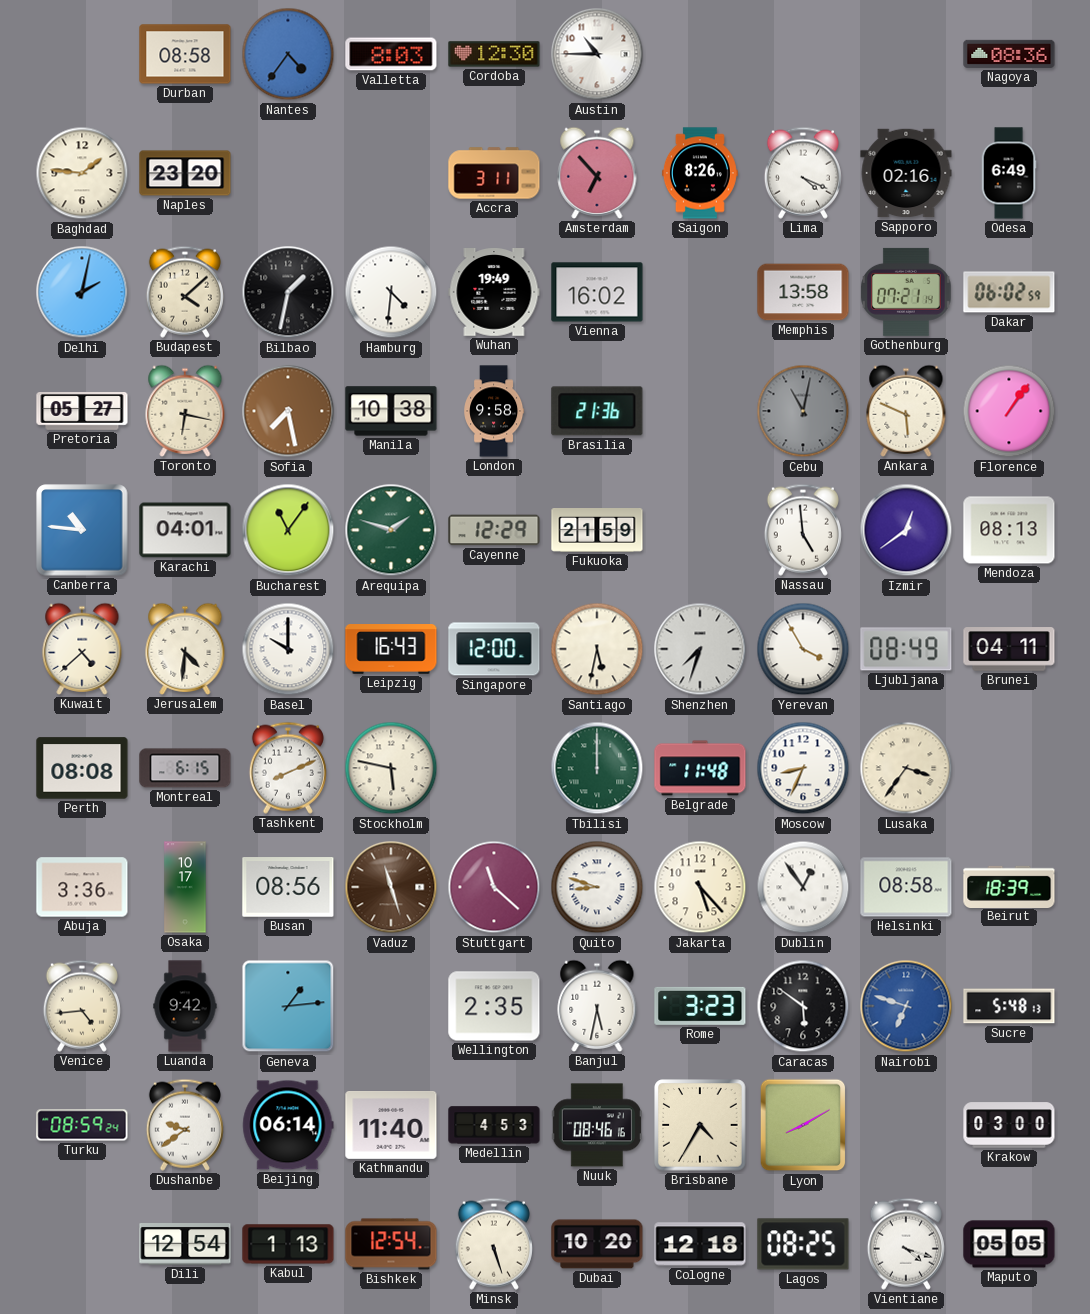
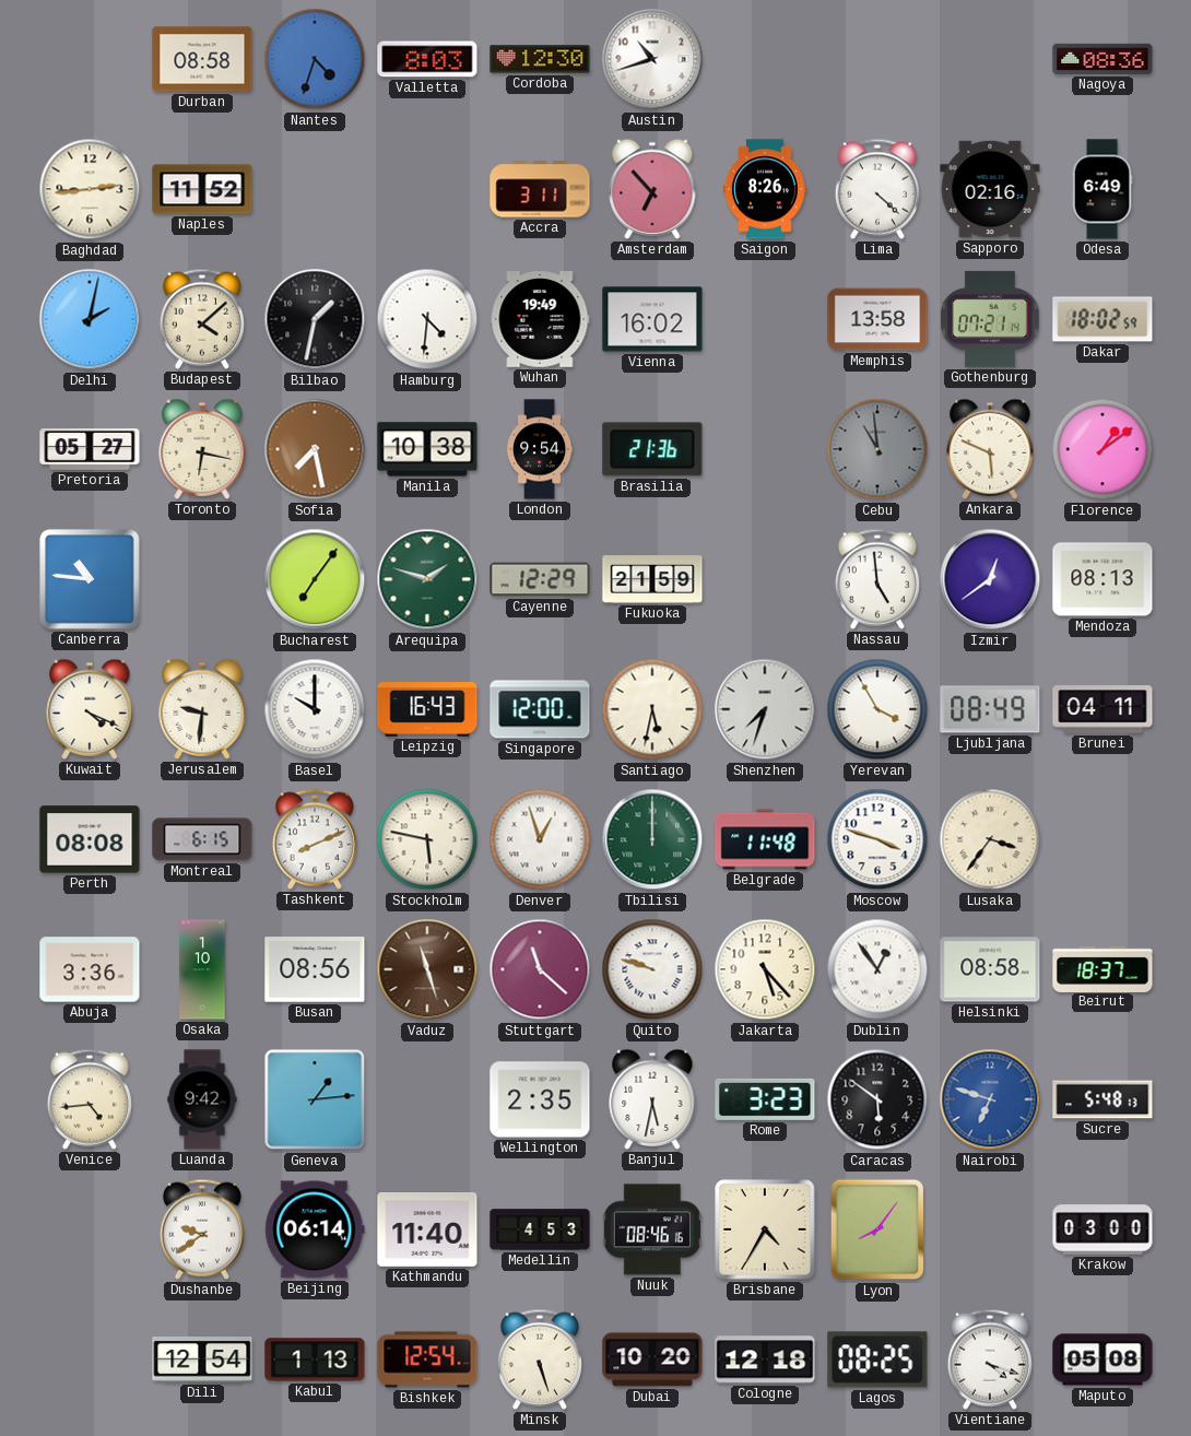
Nantes: 4:36 -> 4:33
Austin: 10:45 -> 10:42
Baghdad: 1:46 -> 2:44
Naples: 23:20 -> 11:52
Lima: 4:19 -> 4:22
Dakar: 06:02 -> 18:02
London: 9:58 -> 9:54
Cebu: 11:02 -> 10:59
Florence: 1:06 -> 1:09
Karachi: 04:01 -> none
Bucharest: 11:06 -> 7:06
Kuwait: 4:38 -> 4:19
Jerusalem: 4:31 -> 9:31
Denver: none -> 12:57
Moscow: 8:34 -> 3:48
Osaka: 10:17 -> 1:10
Quito: 8:48 -> 9:48
Beirut: 18:39 -> 18:37
Turku: 08:59 -> none
Lyon: 8:10 -> 8:06
Maputo: 05:05 -> 05:08
